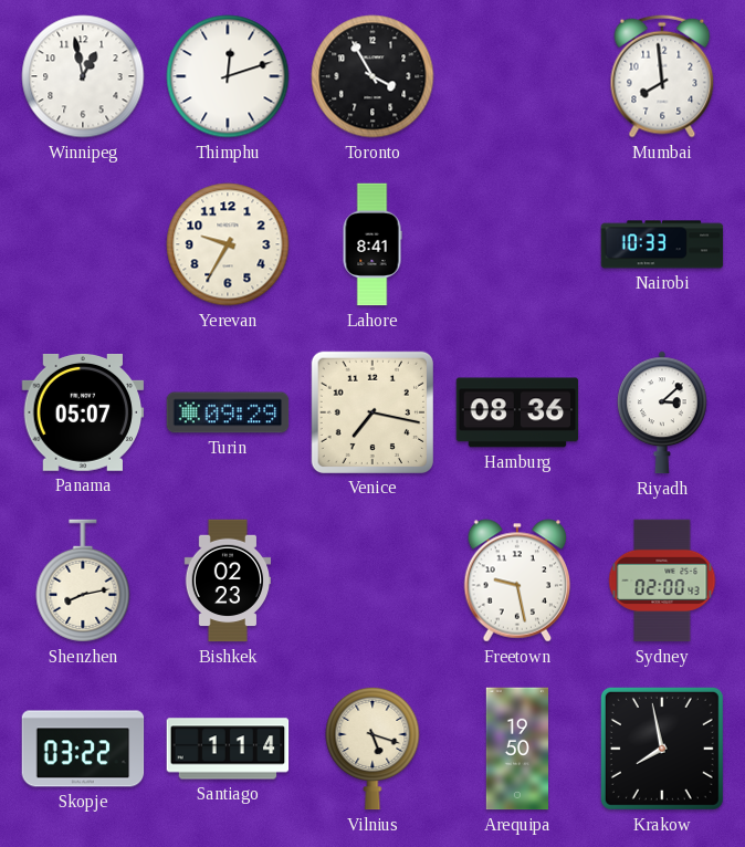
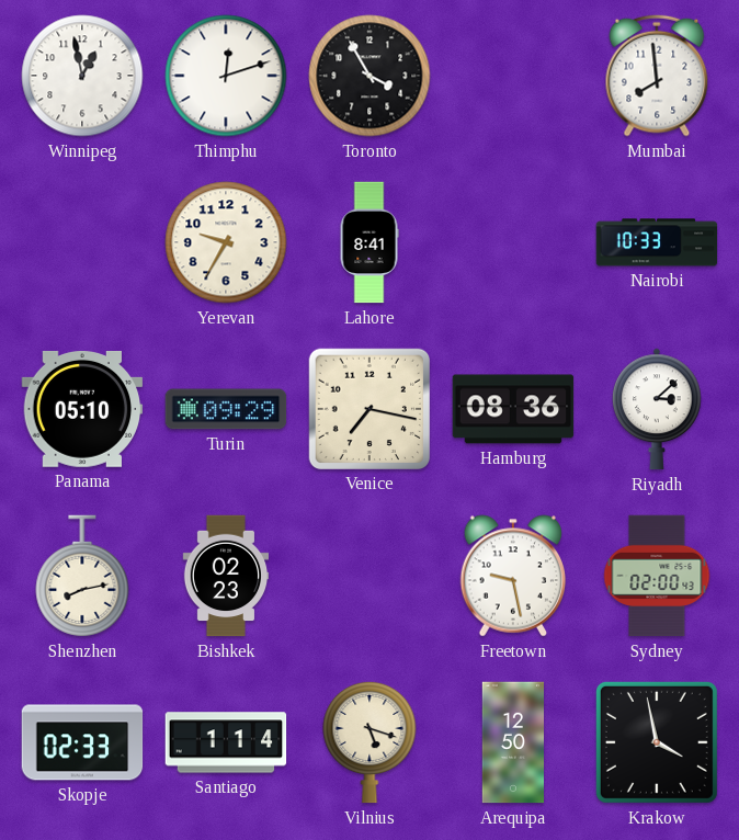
Panama: 05:07 -> 05:10
Skopje: 03:22 -> 02:33
Arequipa: 19:50 -> 12:50
Krakow: 7:58 -> 3:58
